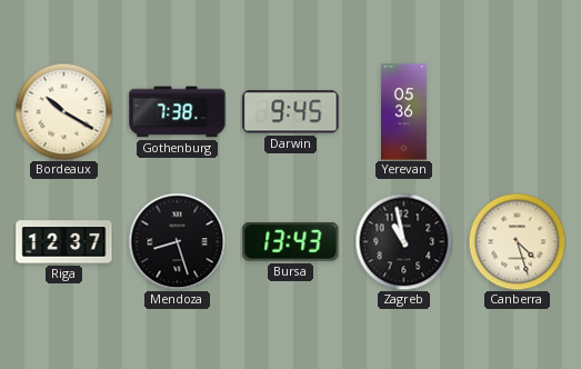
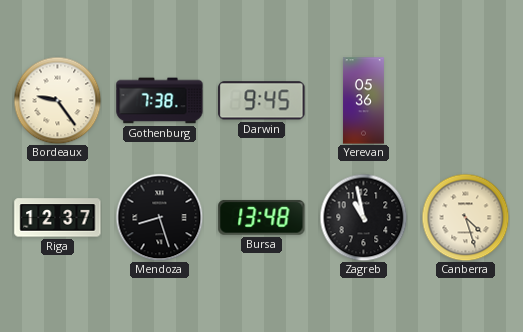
Bordeaux: 10:20 -> 9:24
Bursa: 13:43 -> 13:48
